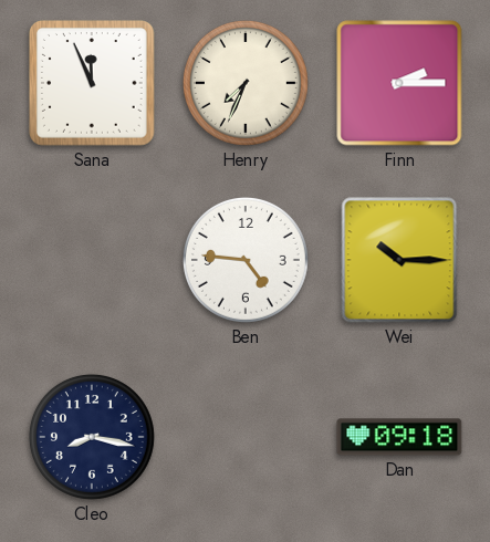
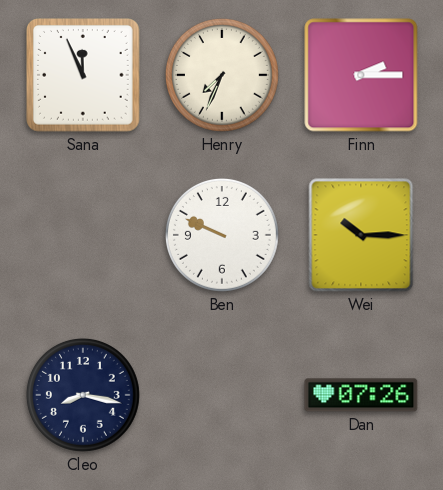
Ben: 4:46 -> 9:49
Dan: 09:18 -> 07:26
